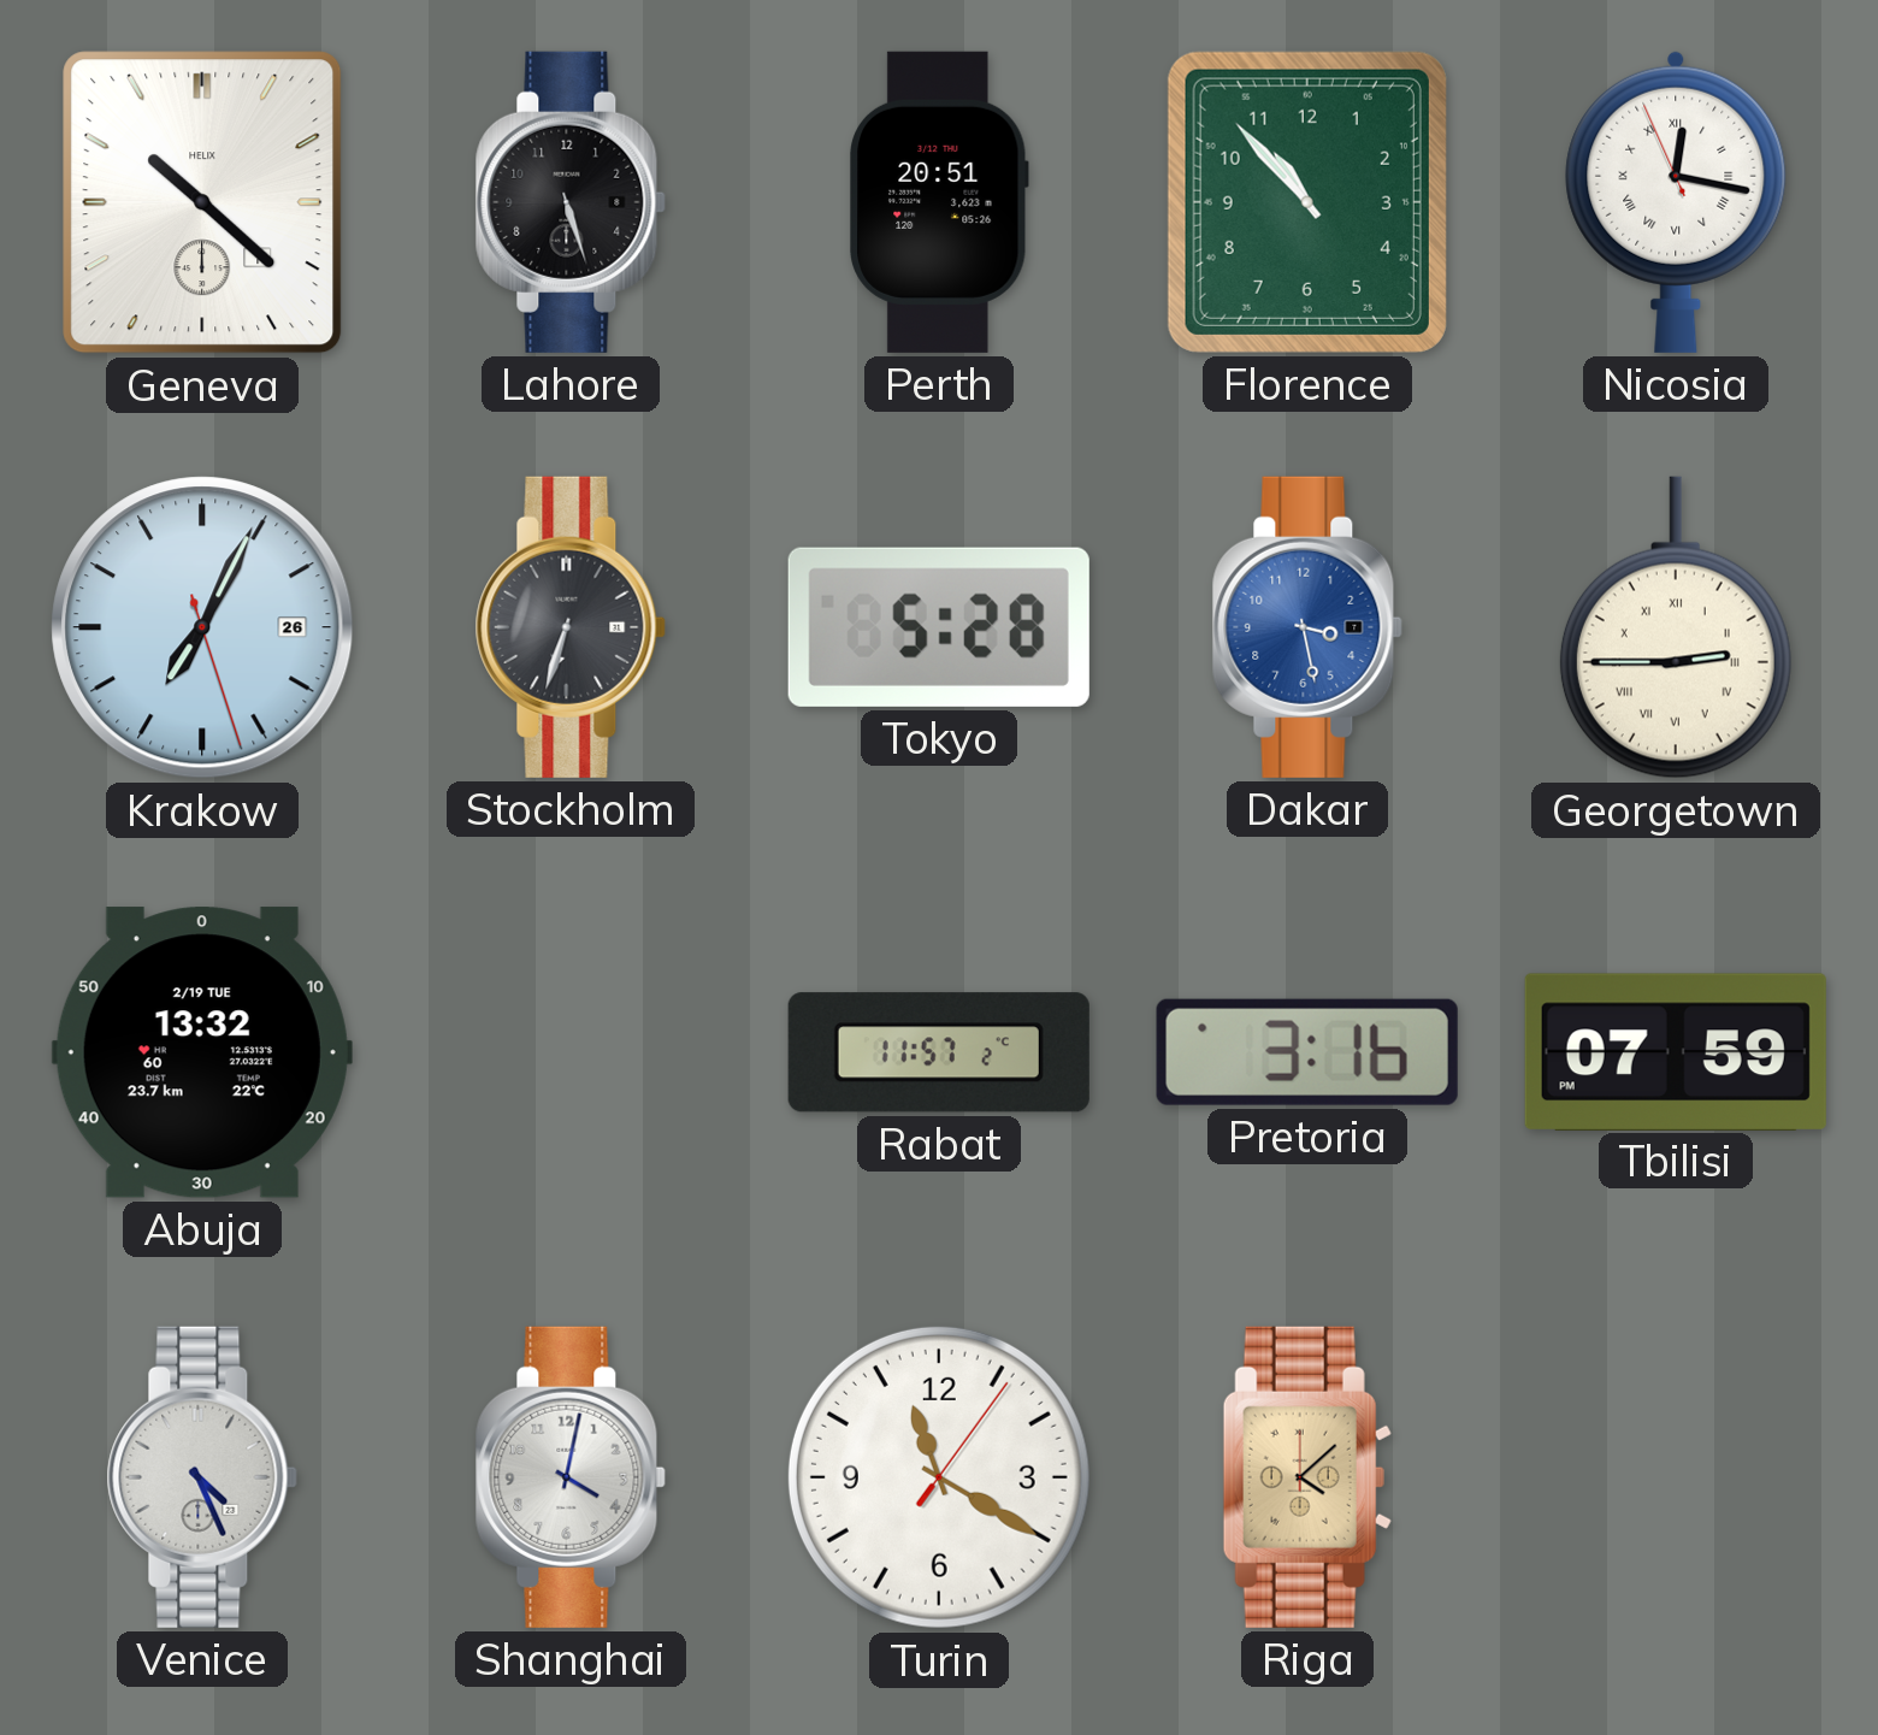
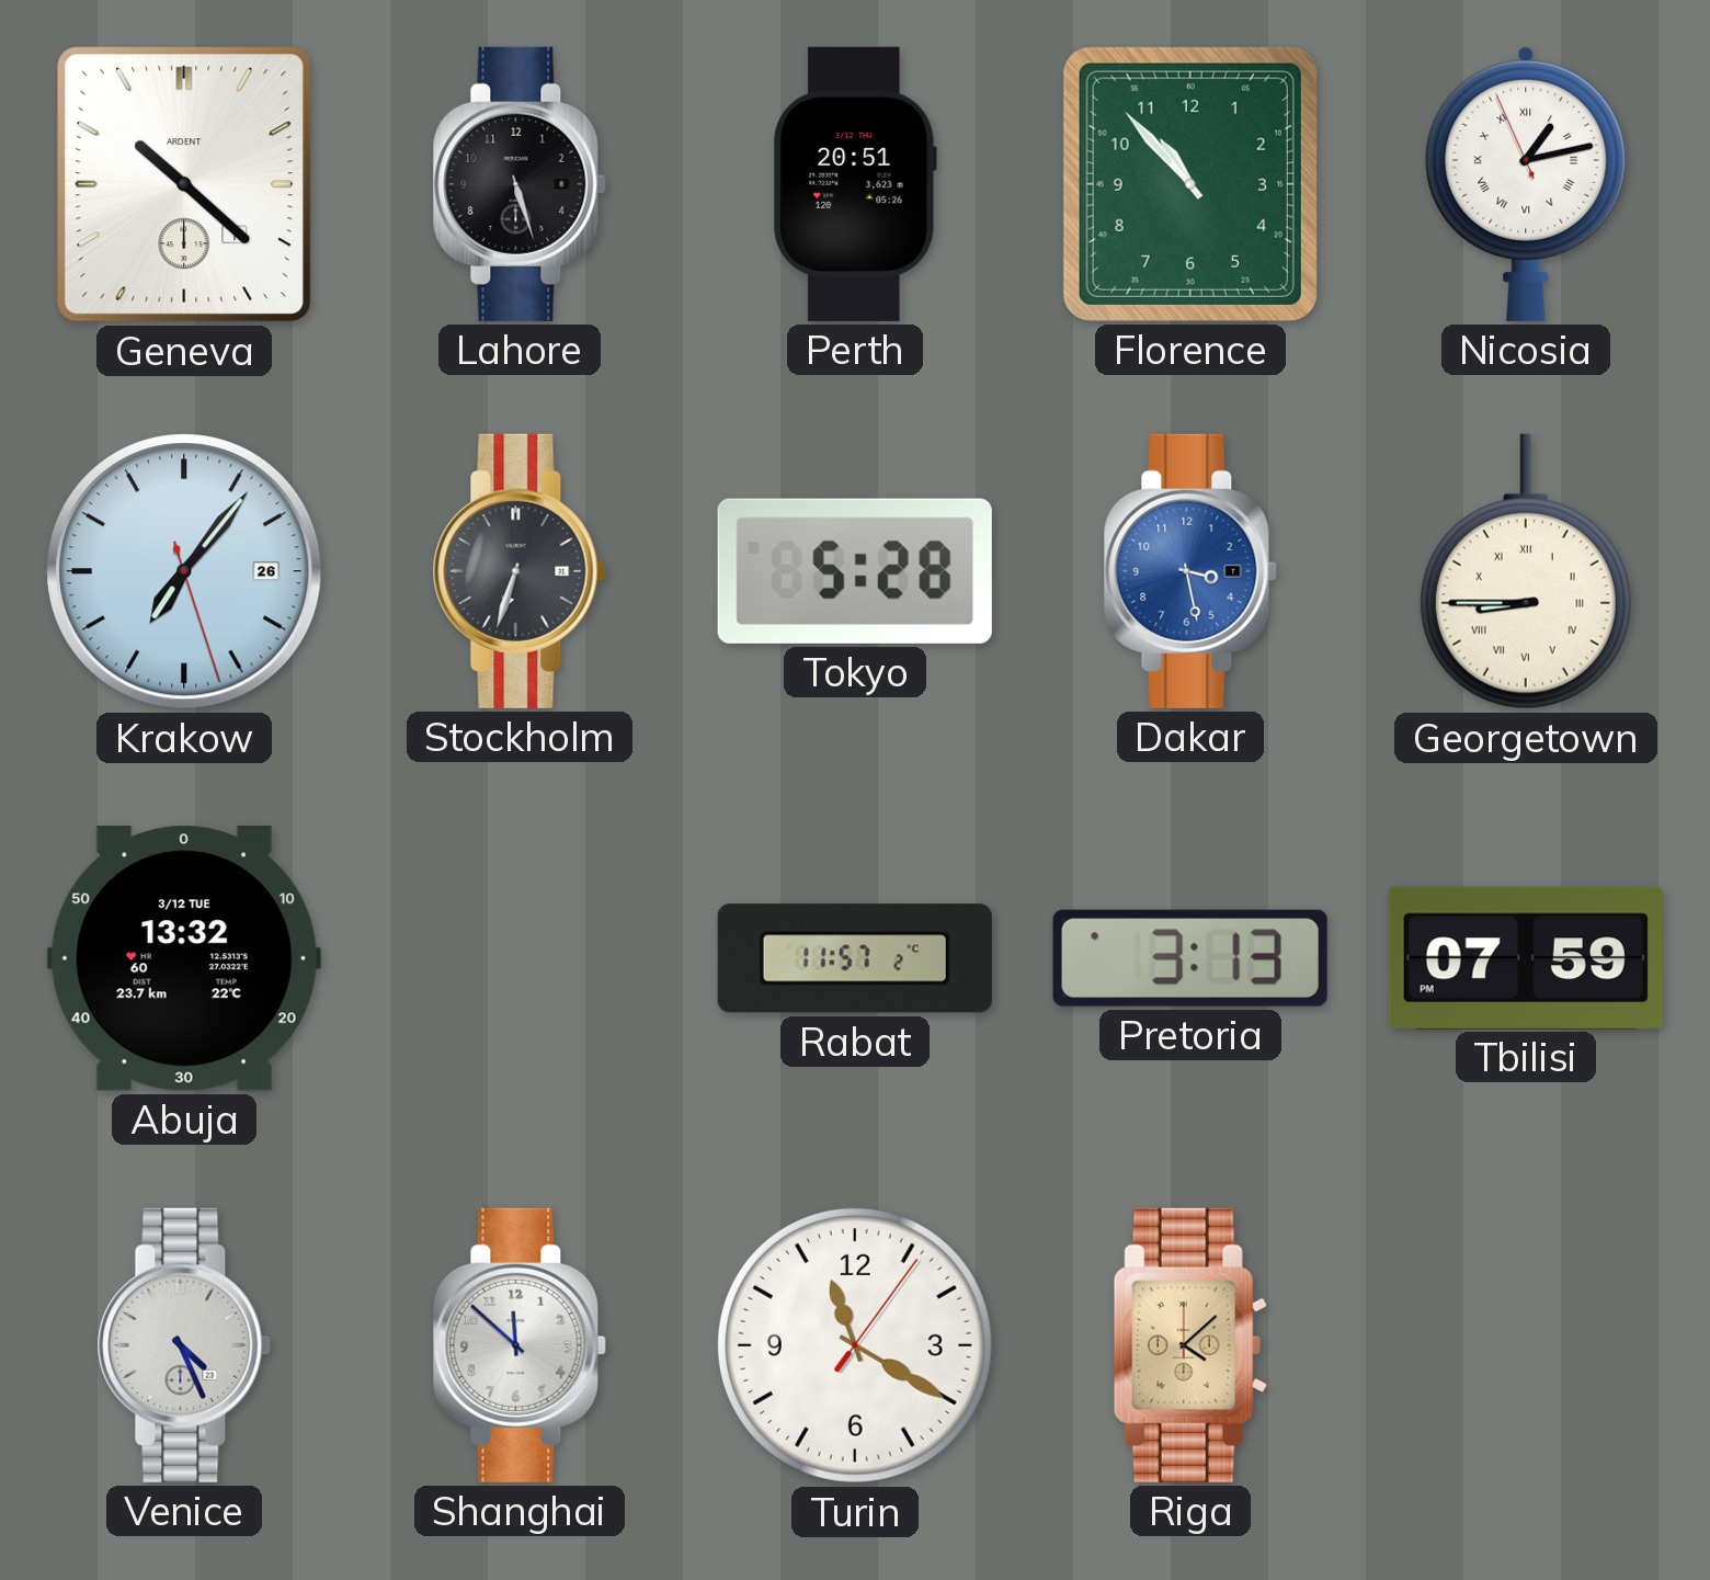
Geneva brand: HELIX -> ARDENT
Nicosia: 12:16 -> 1:12
Krakow: 7:04 -> 7:06
Georgetown: 2:45 -> 8:45
Abuja date: 2/19 TUE -> 3/12 TUE
Pretoria: 3:16 -> 3:13
Shanghai: 4:02 -> 11:52
